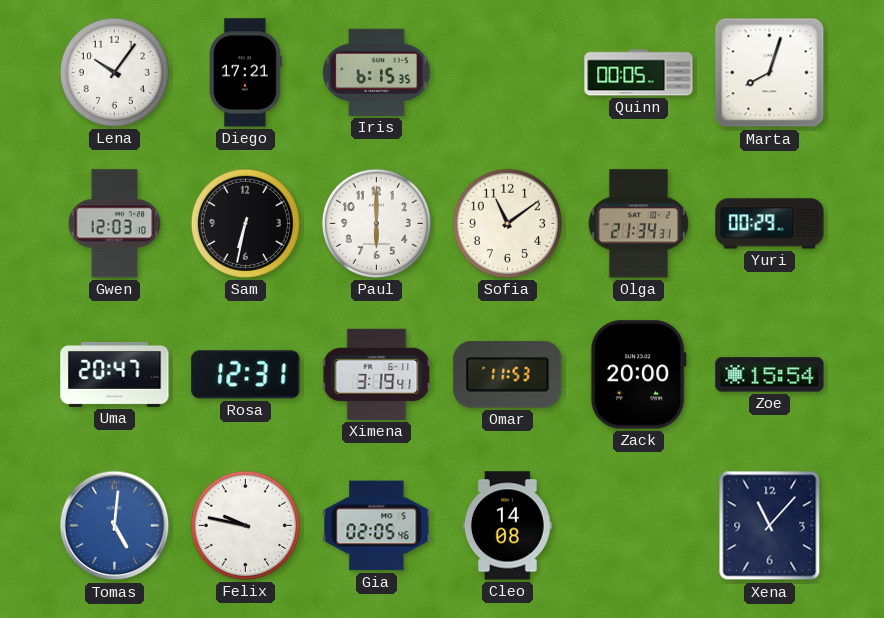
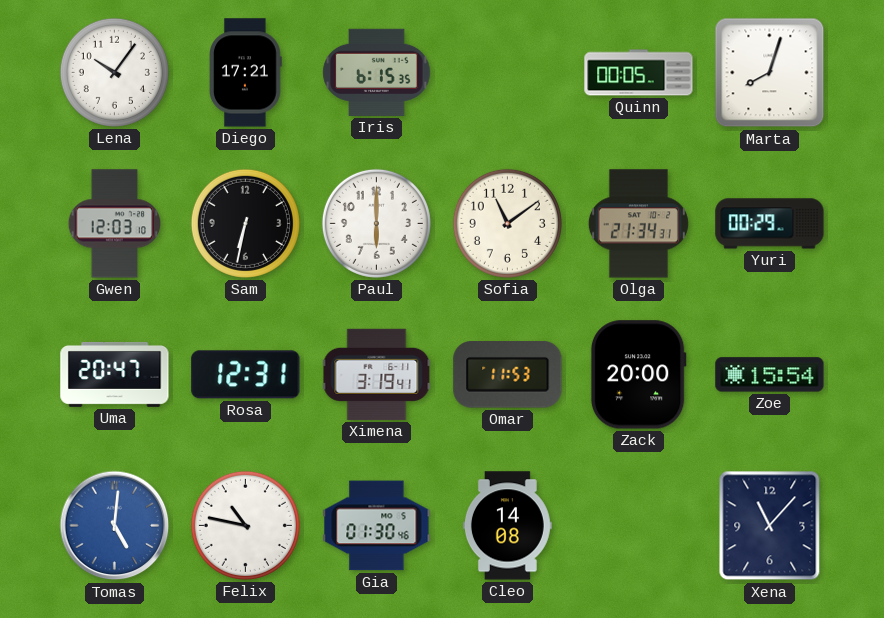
Felix: 9:47 -> 10:47
Gia: 02:05 -> 01:30
